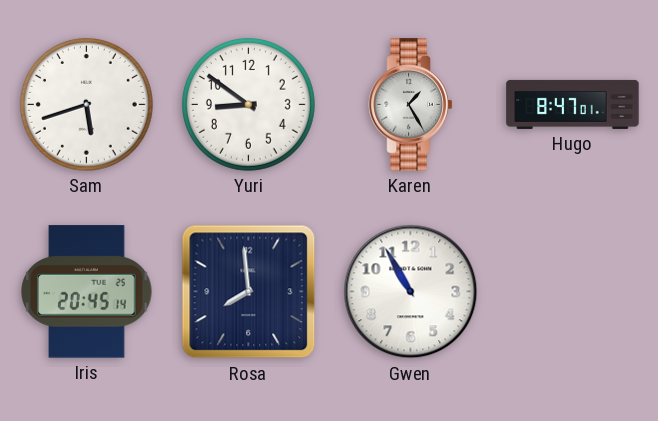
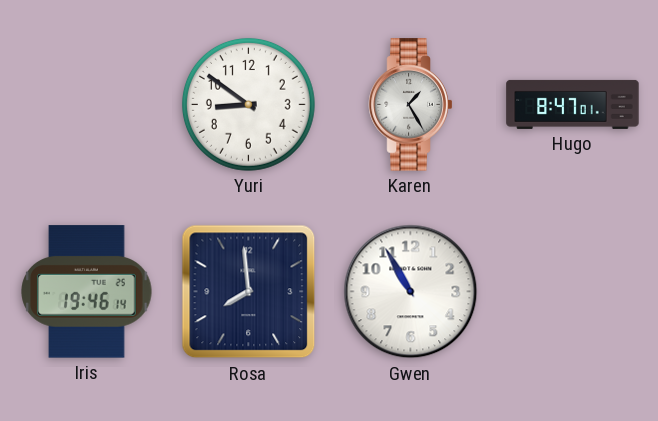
Sam: 5:42 -> none
Iris: 20:45 -> 19:46
